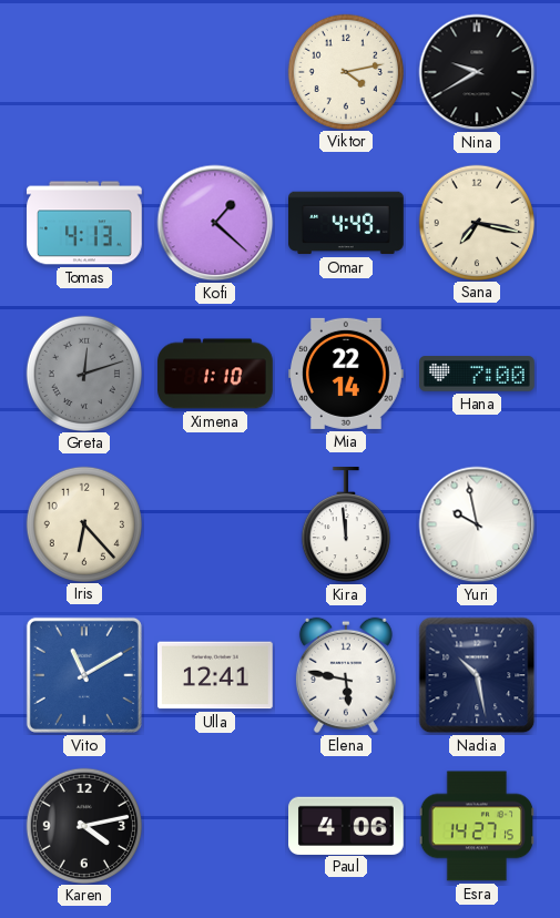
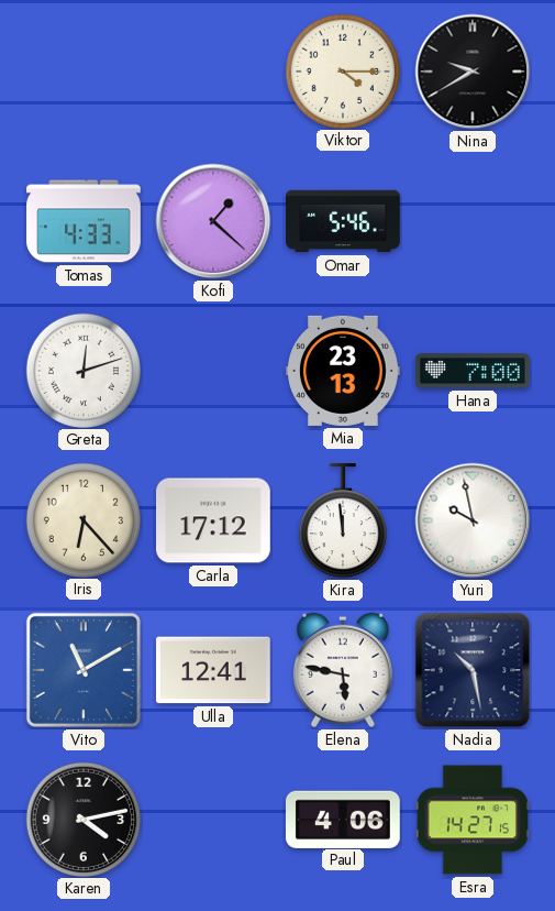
Viktor: 4:13 -> 4:15
Tomas: 4:13 -> 4:33
Omar: 4:49 -> 5:46
Sana: 7:17 -> none
Greta dial: grey -> white
Ximena: 1:10 -> none
Mia: 22:14 -> 23:13
Carla: none -> 17:12
